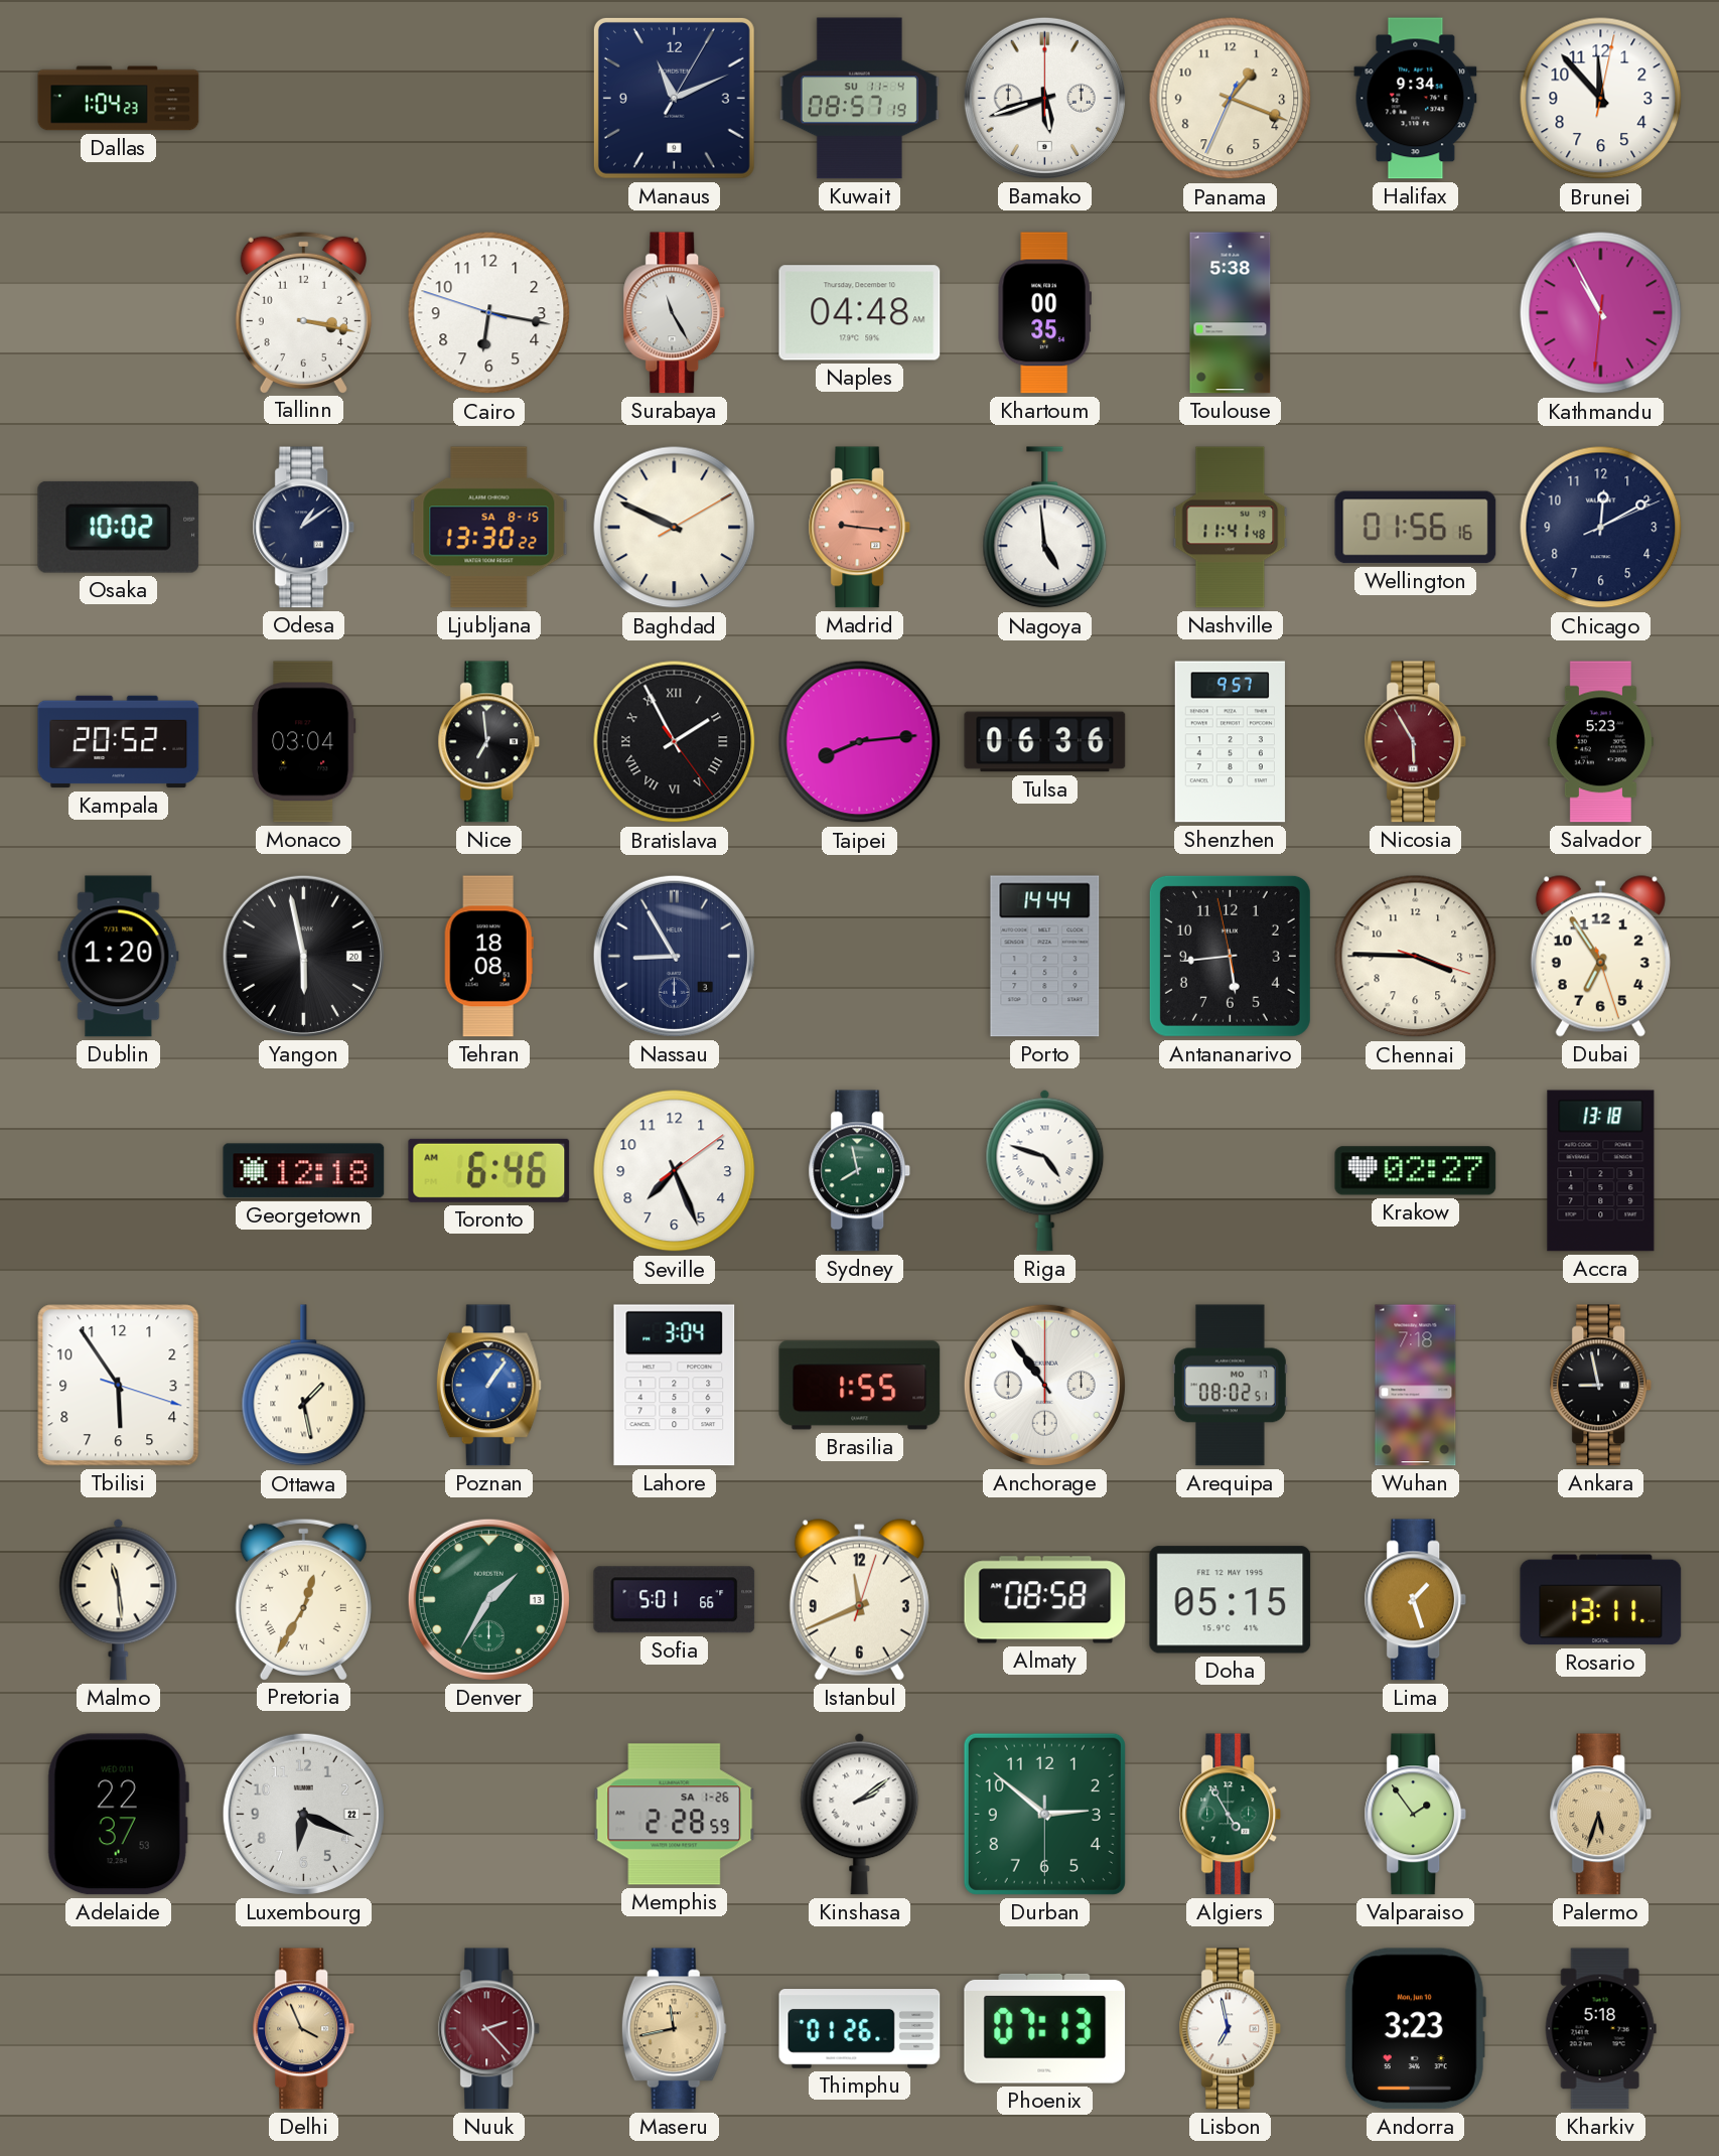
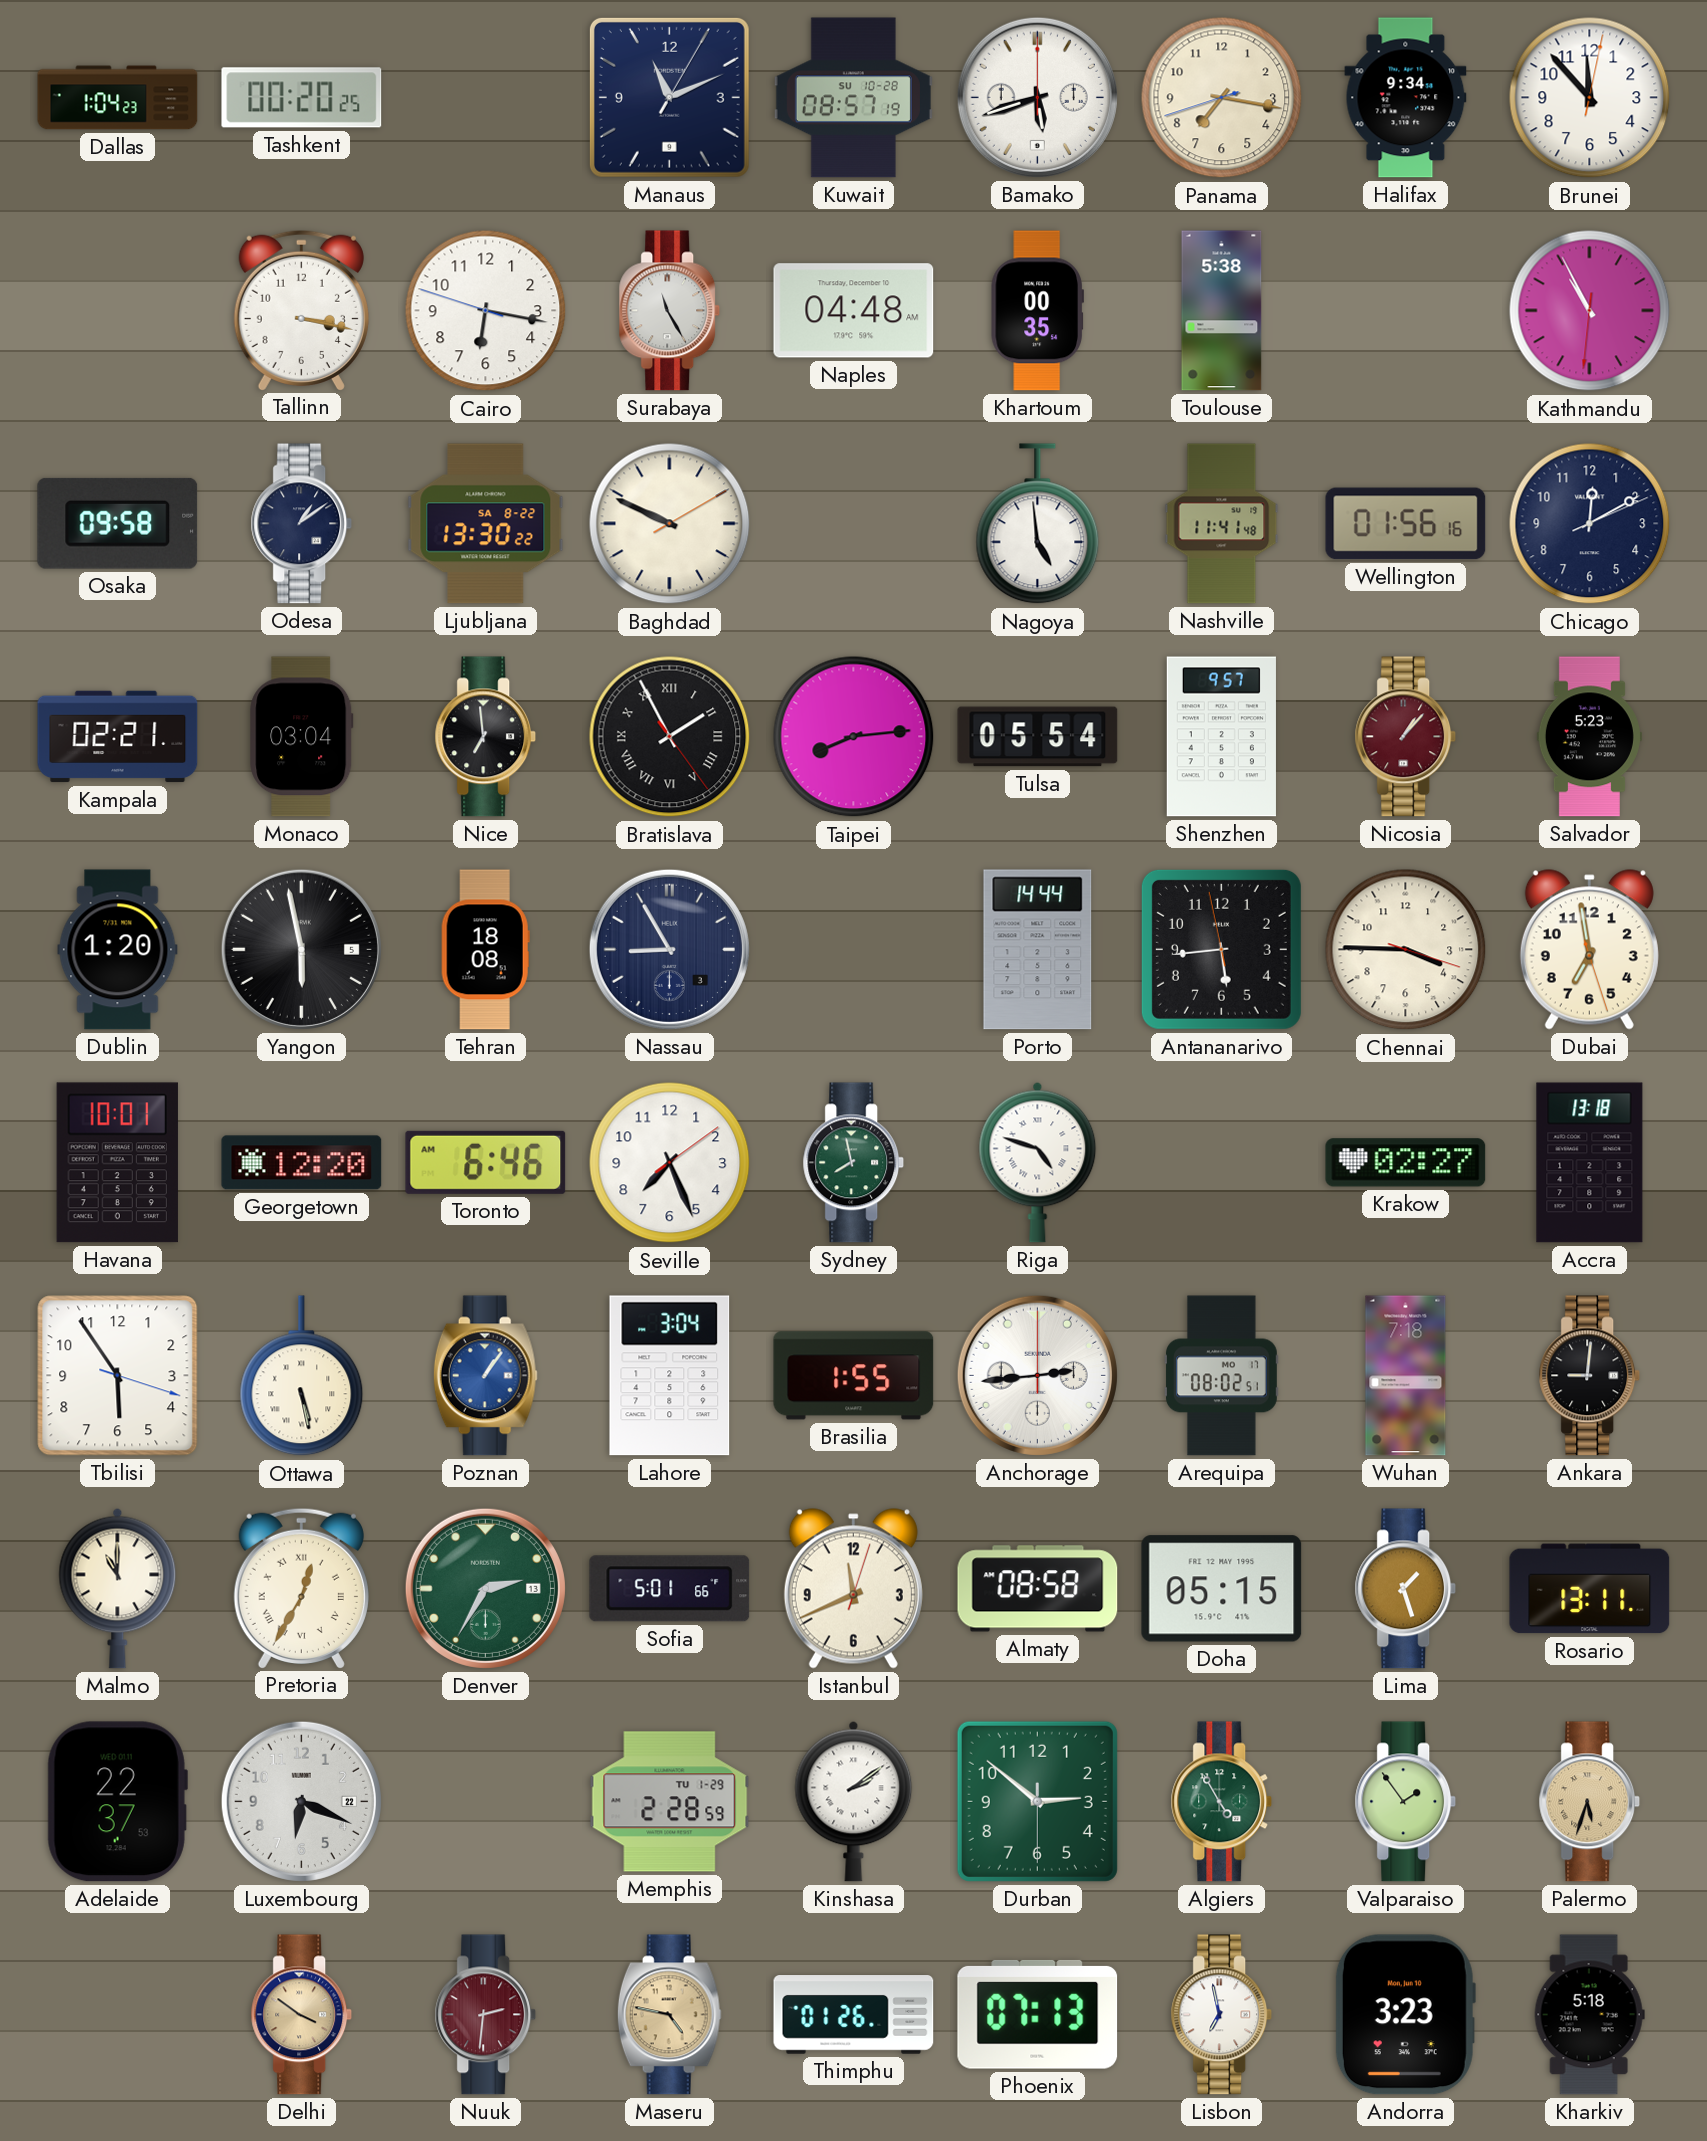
Tashkent: none -> 00:20
Kuwait date: SU 11-4 -> SU 10-28
Panama: 1:18 -> 7:16
Osaka: 10:02 -> 09:58
Ljubljana date: SA 8-15 -> SA 8-22
Madrid: 9:16 -> none
Kampala: 20:52 -> 02:21
Tulsa: 06:36 -> 05:54
Nicosia: 5:55 -> 1:07
Yangon date: 20 -> 5
Dubai: 6:54 -> 6:58
Havana: none -> 10:01
Georgetown: 12:18 -> 12:20
Ottawa: 1:28 -> 5:28
Anchorage: 10:54 -> 2:44
Ankara: 8:58 -> 9:01
Malmo: 11:29 -> 11:00
Denver: 1:35 -> 2:35
Memphis date: SA 1-26 -> TU 1-29
Delhi: 3:56 -> 3:51
Nuuk: 2:23 -> 2:31
Maseru: 11:43 -> 4:47
